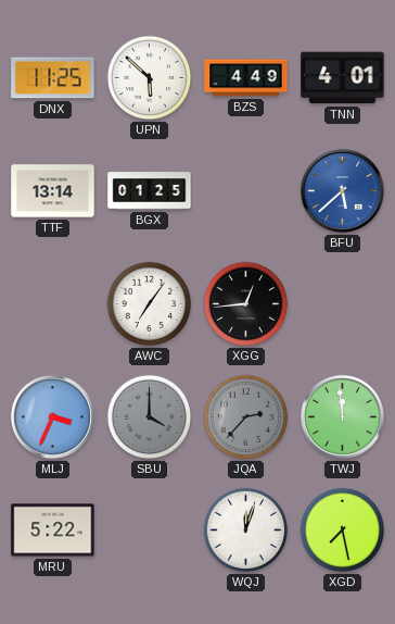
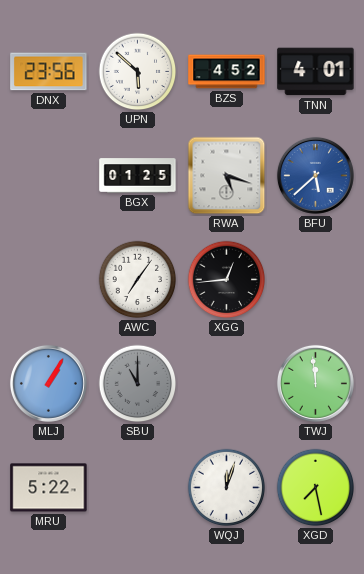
DNX: 11:25 -> 23:56
BZS: 4:49 -> 4:52
TTF: 13:14 -> none
RWA: none -> 5:18
MLJ: 3:34 -> 1:05
SBU: 4:00 -> 11:00
JQA: 2:37 -> none
